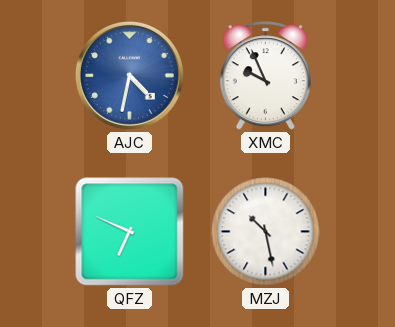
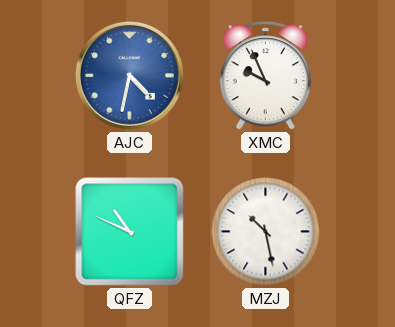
QFZ: 6:49 -> 10:49
